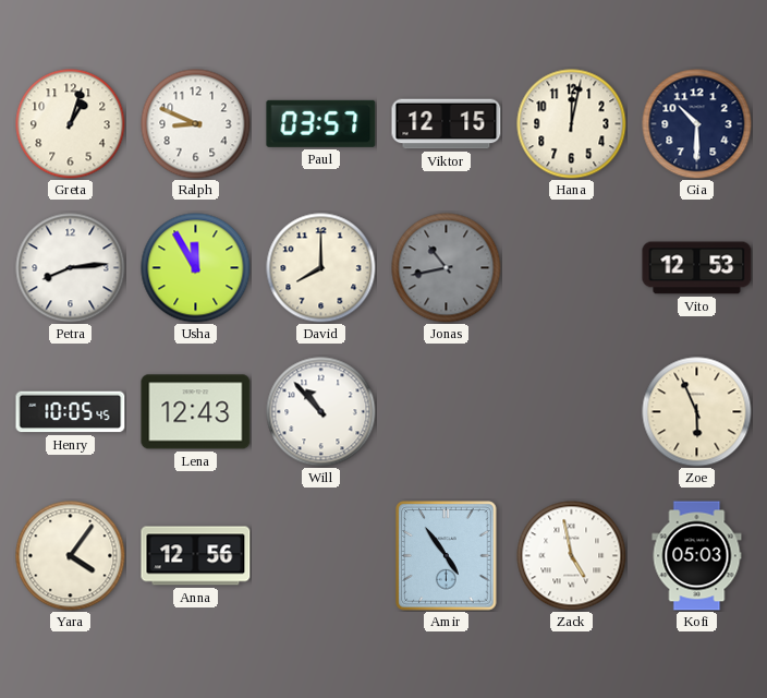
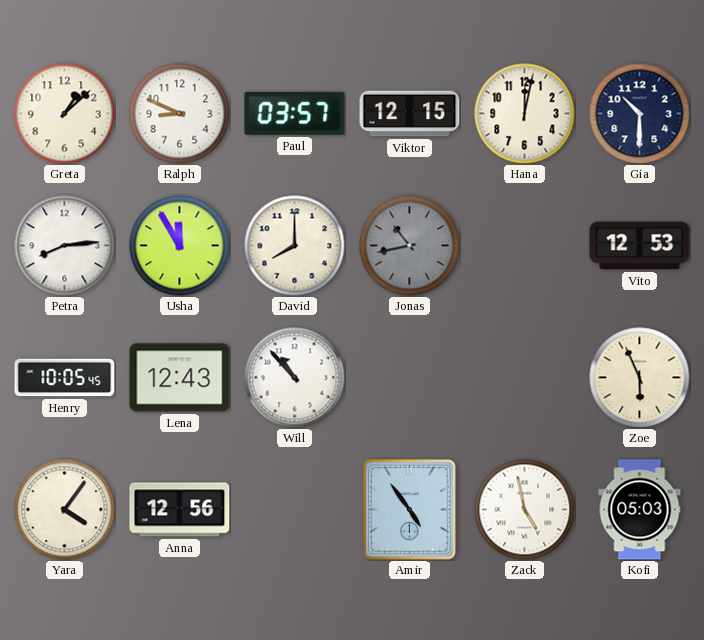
Greta: 1:03 -> 1:08
